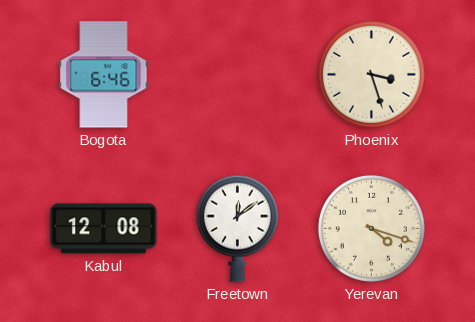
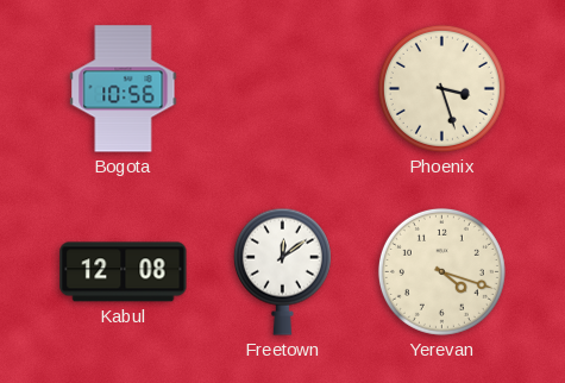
Bogota: 6:46 -> 10:56
